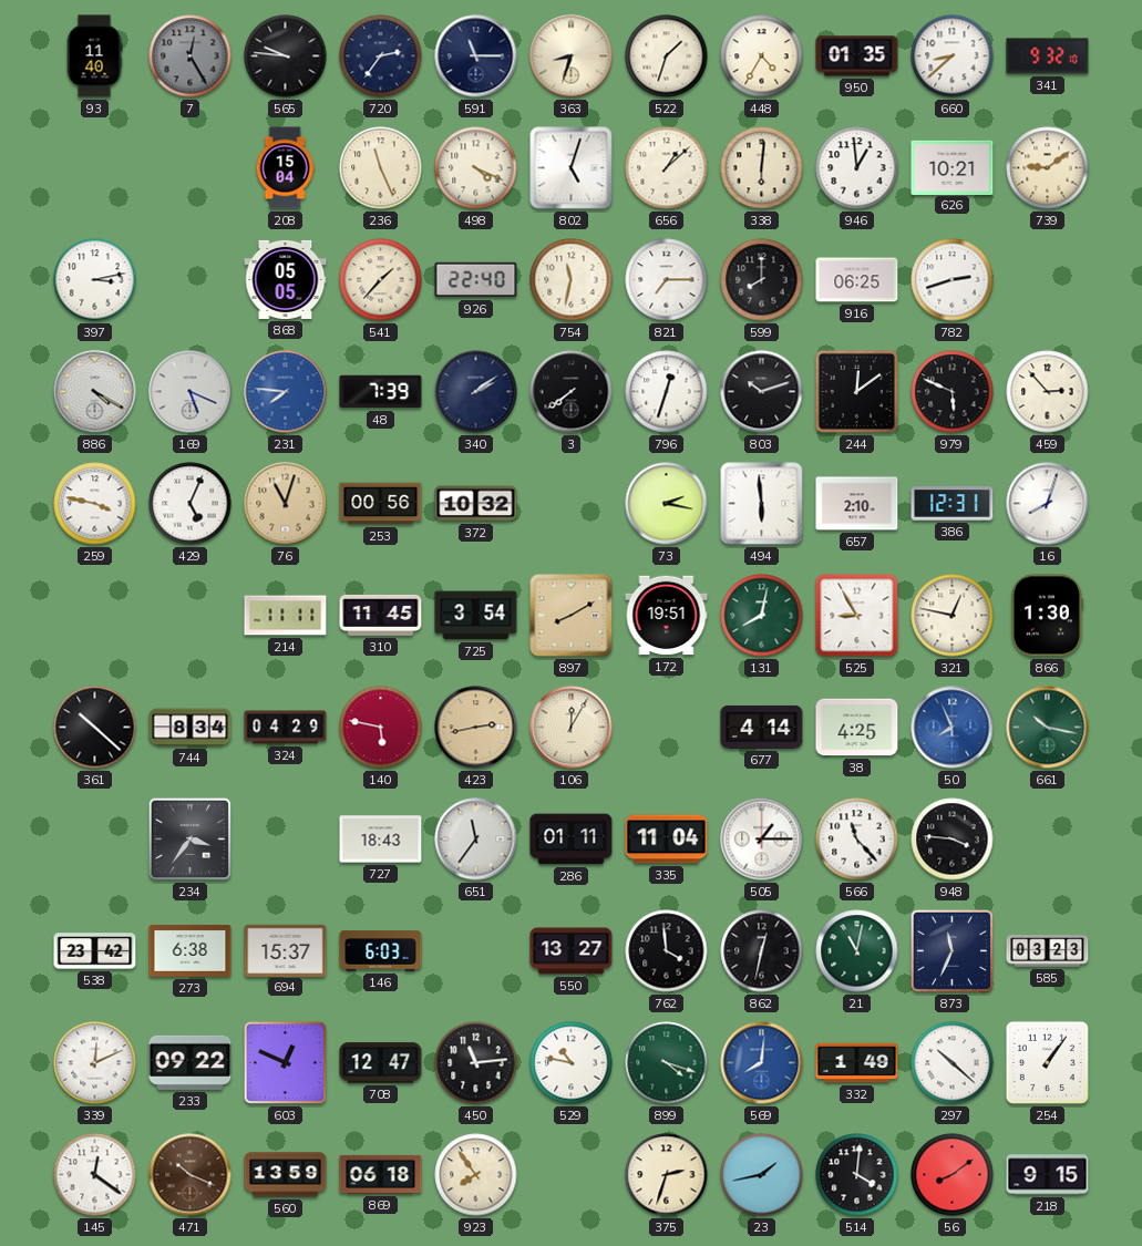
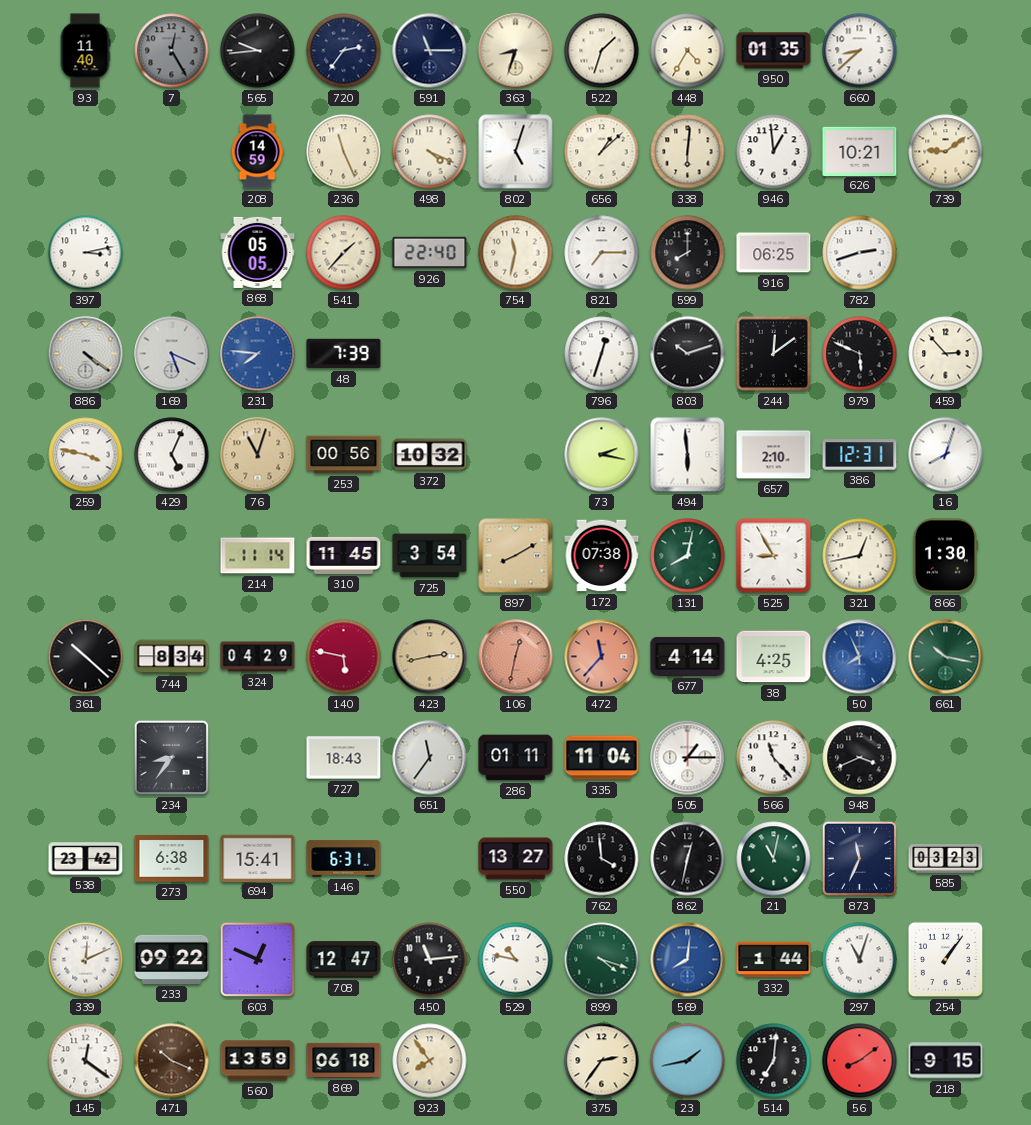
565: 9:46 -> 9:44
341: 9:32 -> none
208: 15:04 -> 14:59
886: 4:20 -> 4:21
340: 2:09 -> none
3: 7:39 -> none
214: 11:11 -> 11:14
172: 19:51 -> 07:38
321: 12:47 -> 12:43
106: 12:05 -> 12:32
106 dial: cream -> salmon
472: none -> 11:37
234: 3:36 -> 8:36
948: 3:46 -> 3:41
694: 15:37 -> 15:41
146: 6:03 -> 6:31
332: 1:49 -> 1:44
297: 10:22 -> 11:03
375: 2:33 -> 2:36
514: 4:01 -> 7:01
